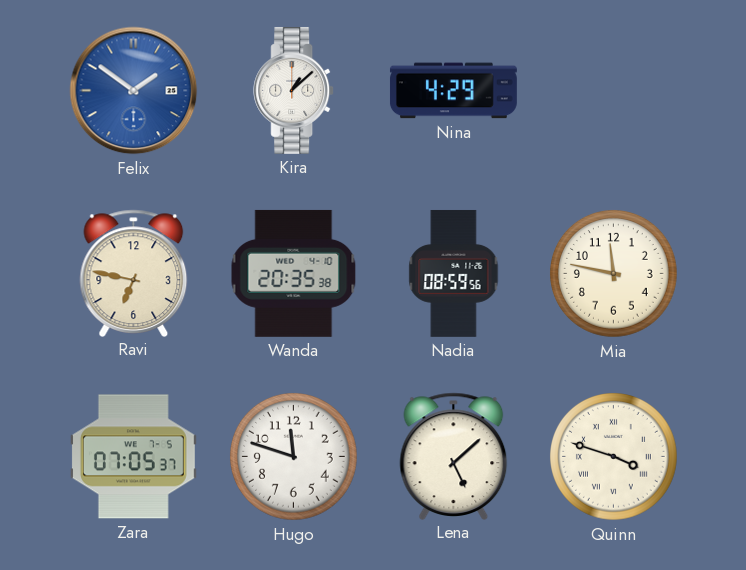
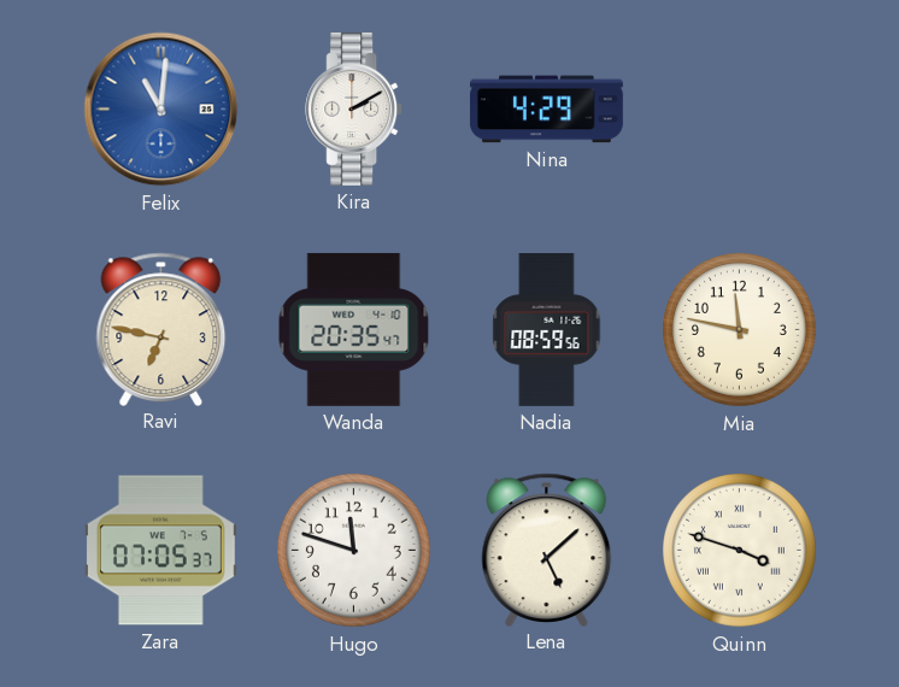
Felix: 1:51 -> 11:01
Kira: 1:08 -> 2:10
Wanda: 20:35:38 -> 20:35:47
